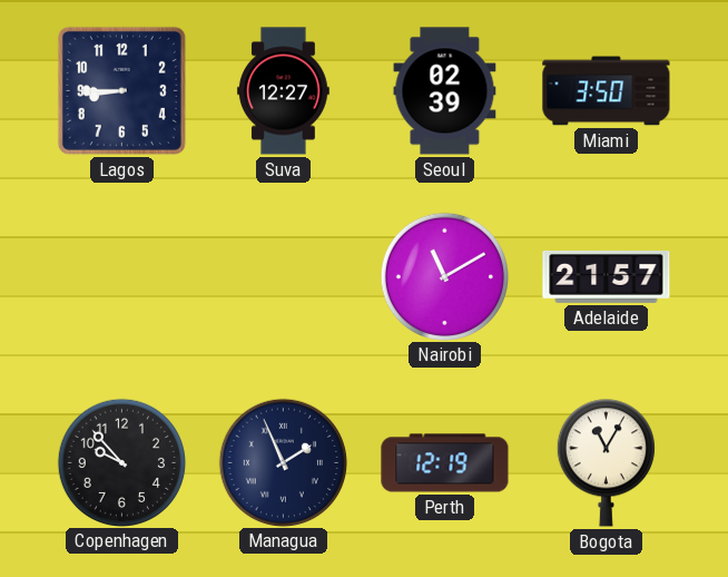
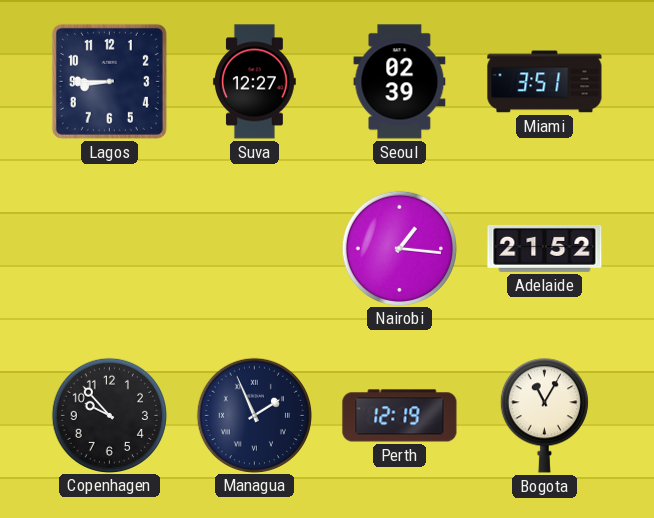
Miami: 3:50 -> 3:51
Nairobi: 11:10 -> 1:16
Adelaide: 21:57 -> 21:52
